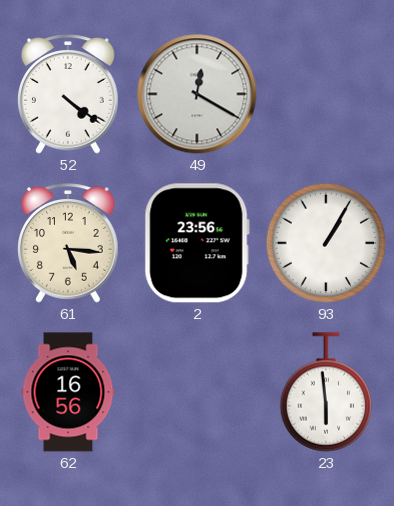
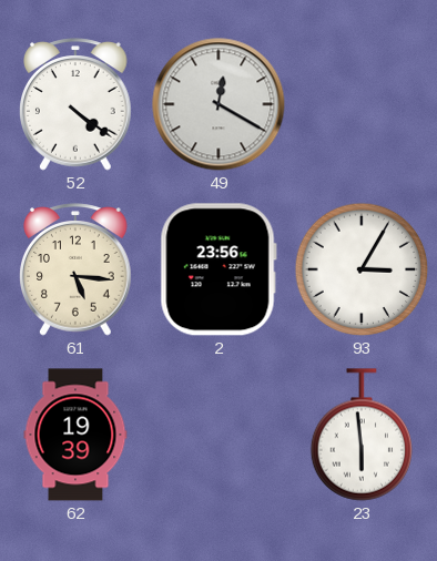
93: 1:05 -> 3:05
62: 16:56 -> 19:39
